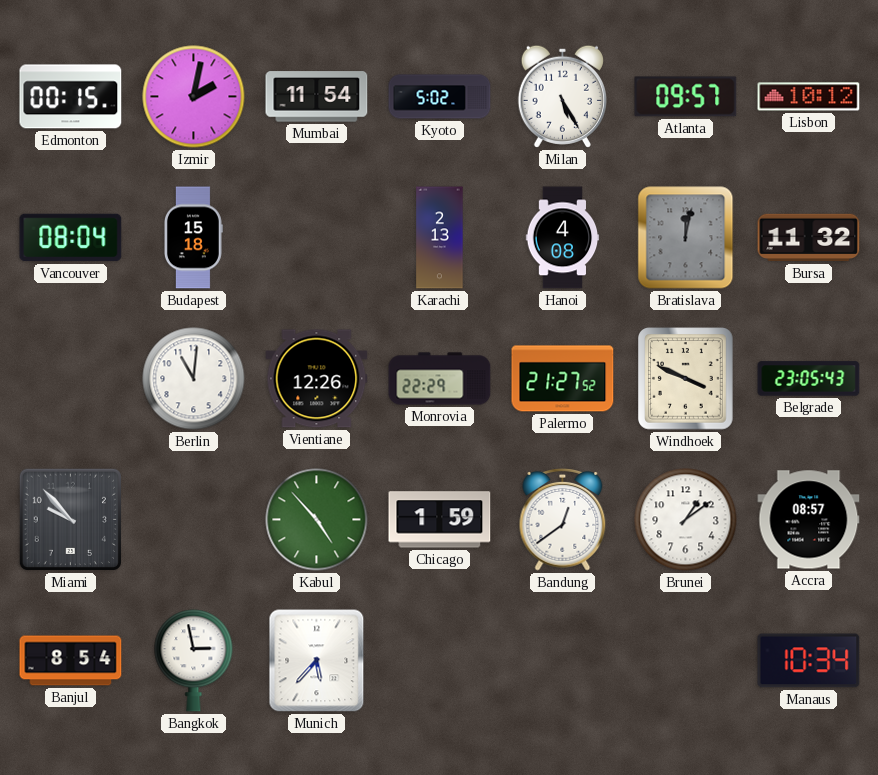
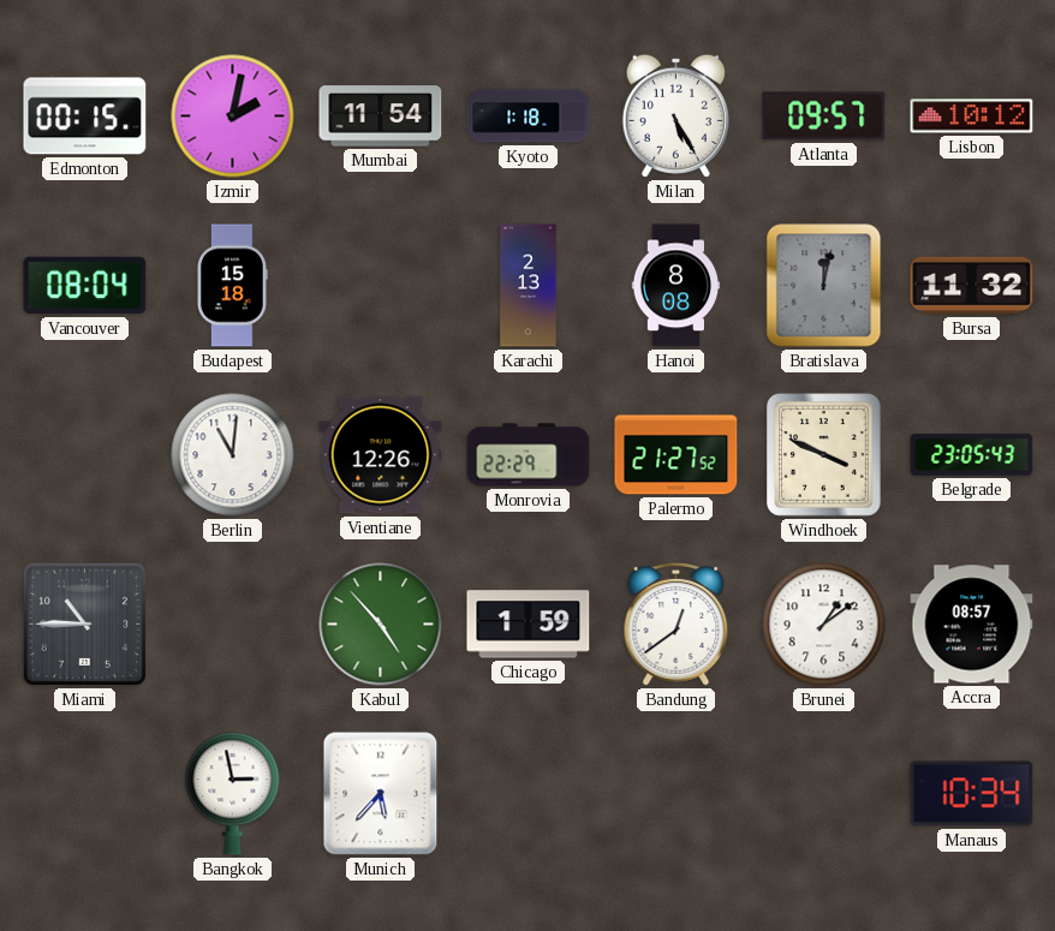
Kyoto: 5:02 -> 1:18
Hanoi: 4:08 -> 8:08
Miami: 9:53 -> 10:45
Banjul: 8:54 -> none
